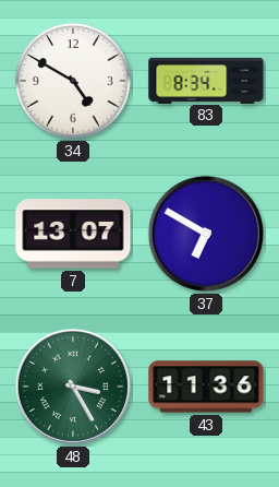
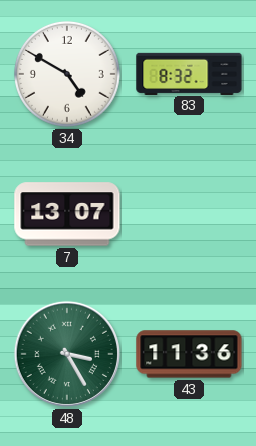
83: 8:34 -> 8:32
37: 6:50 -> none
